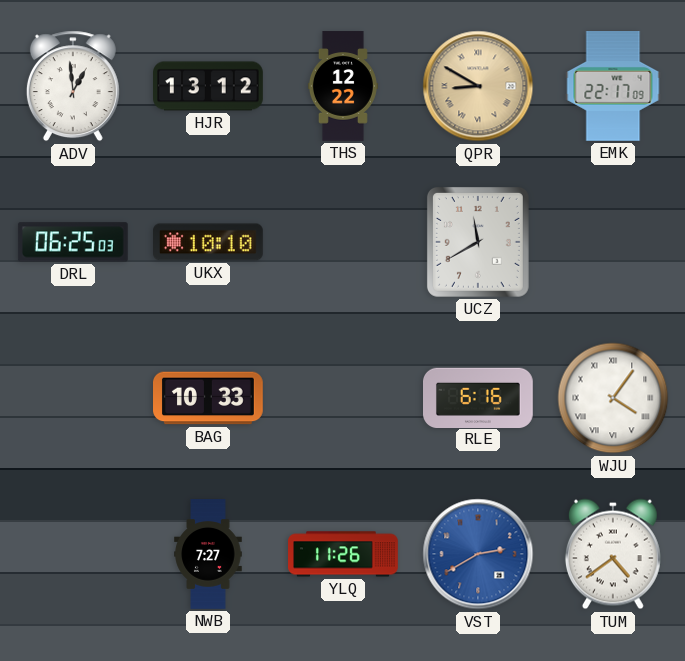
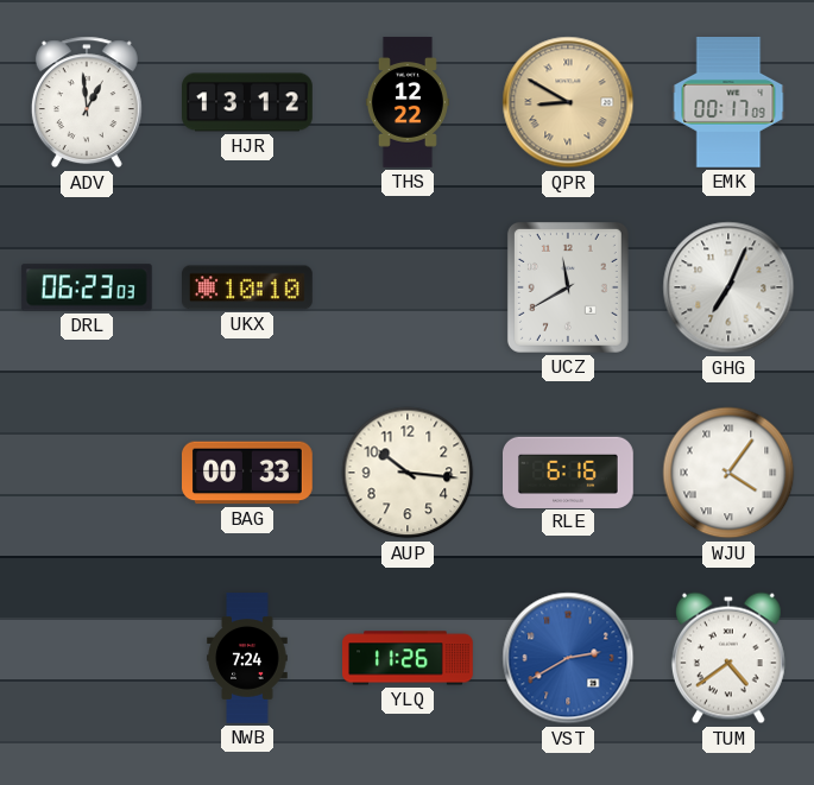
EMK: 22:17 -> 00:17
DRL: 06:25 -> 06:23
GHG: none -> 7:04
BAG: 10:33 -> 00:33
AUP: none -> 10:16
NWB: 7:27 -> 7:24
